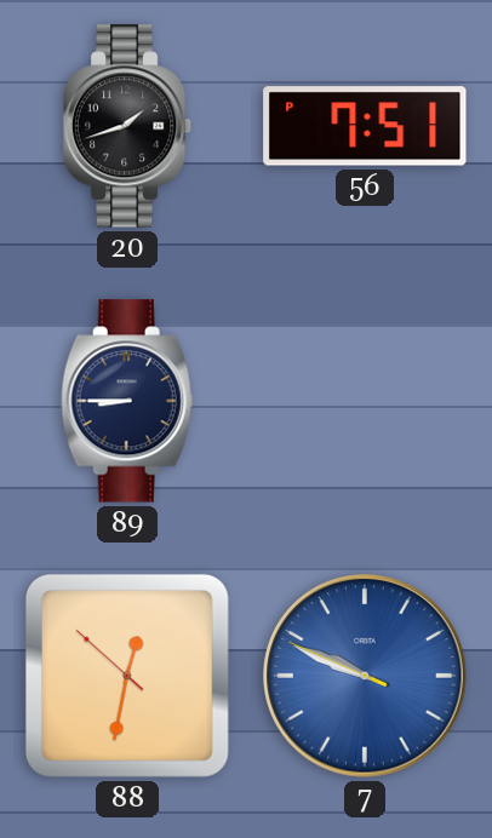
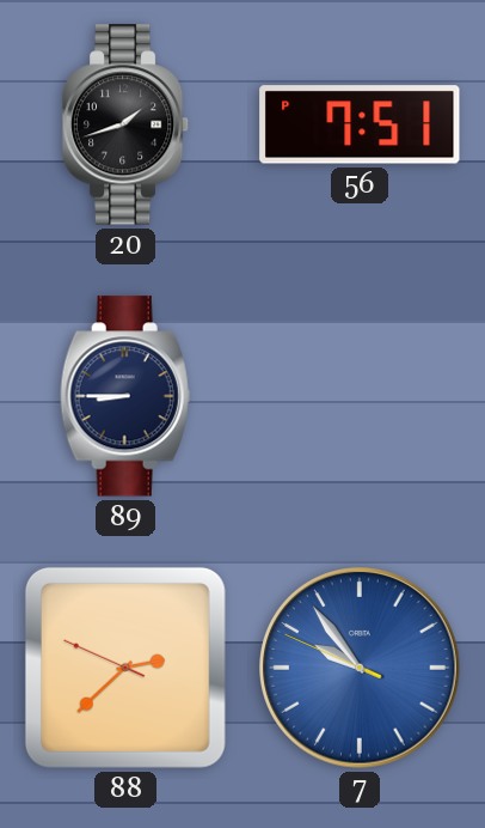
88: 12:31 -> 2:37
7: 9:48 -> 9:53
